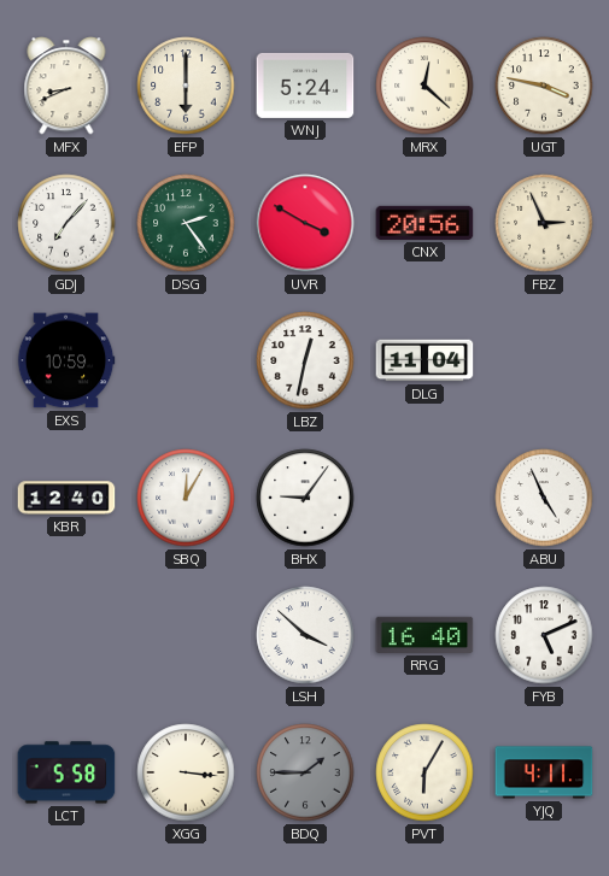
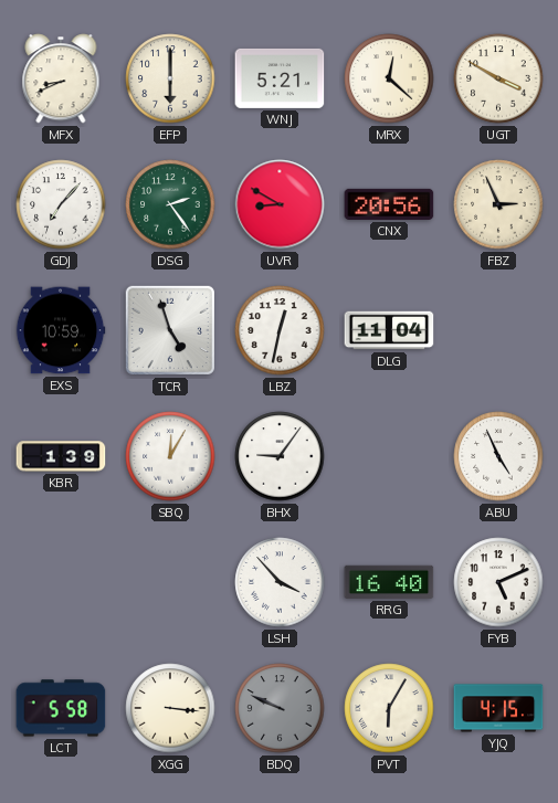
WNJ: 5:24 -> 5:21
UGT: 3:47 -> 3:50
UVR: 3:50 -> 8:50
TCR: none -> 4:57
KBR: 12:40 -> 1:39
LSH: 3:52 -> 3:53
BDQ: 1:45 -> 9:49
YJQ: 4:11 -> 4:15
